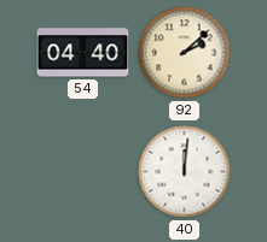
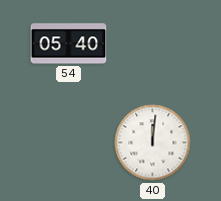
54: 04:40 -> 05:40
92: 2:08 -> none
